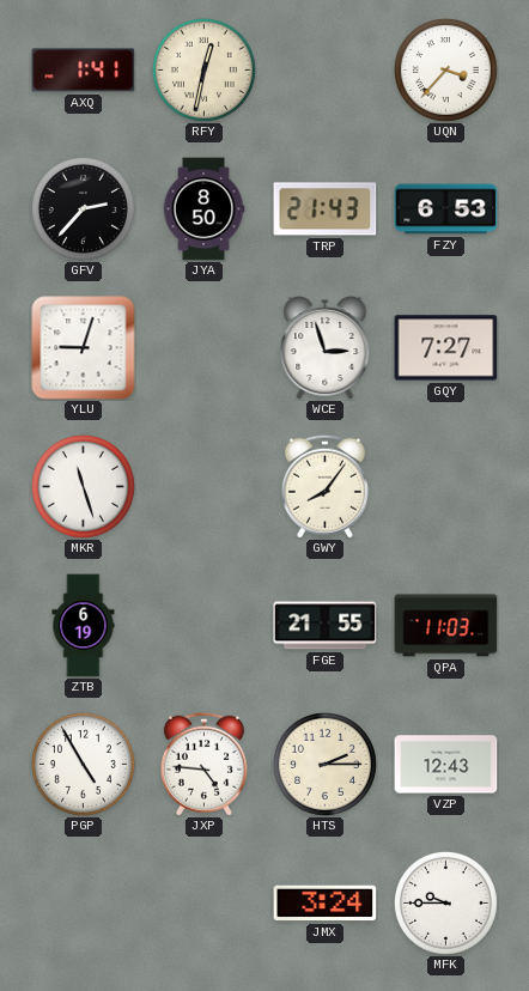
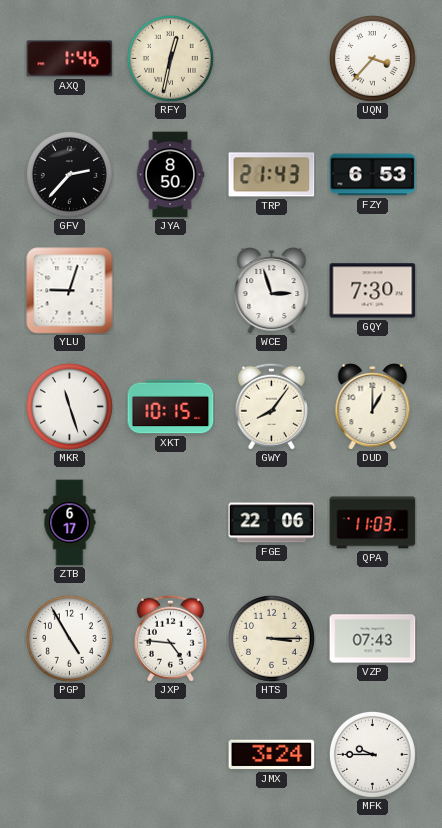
AXQ: 1:41 -> 1:46
GQY: 7:27 -> 7:30
XKT: none -> 10:15
DUD: none -> 1:00
ZTB: 6:19 -> 6:17
FGE: 21:55 -> 22:06
HTS: 2:15 -> 3:15
VZP: 12:43 -> 07:43
